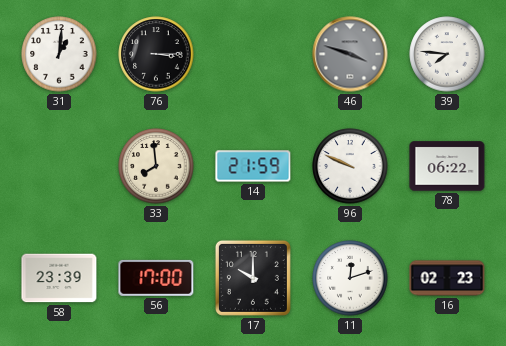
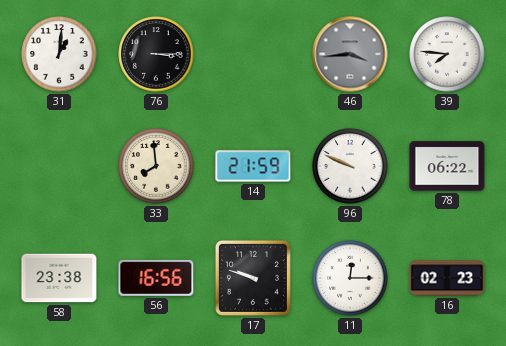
46: 3:48 -> 3:44
58: 23:39 -> 23:38
56: 17:00 -> 16:56
17: 10:00 -> 9:48
11: 12:12 -> 12:15
